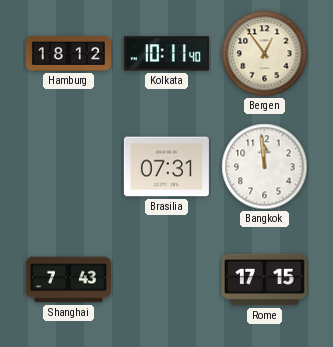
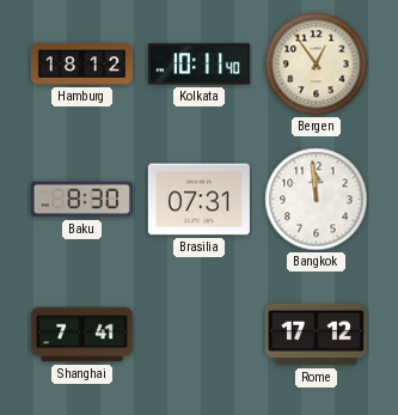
Baku: none -> 8:30
Shanghai: 7:43 -> 7:41
Rome: 17:15 -> 17:12
